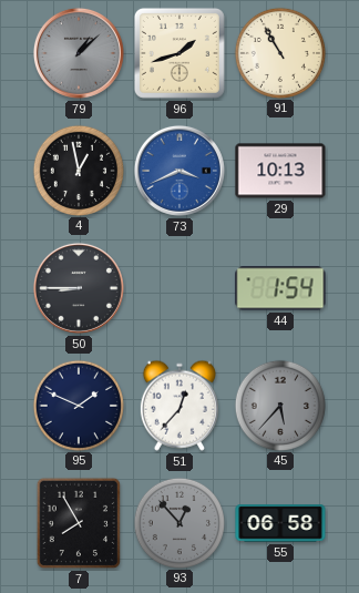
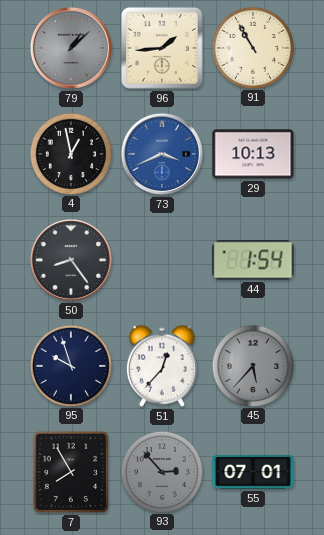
96: 1:42 -> 1:44
50: 8:45 -> 8:24
95: 1:49 -> 9:57
93: 12:53 -> 2:53
55: 06:58 -> 07:01
